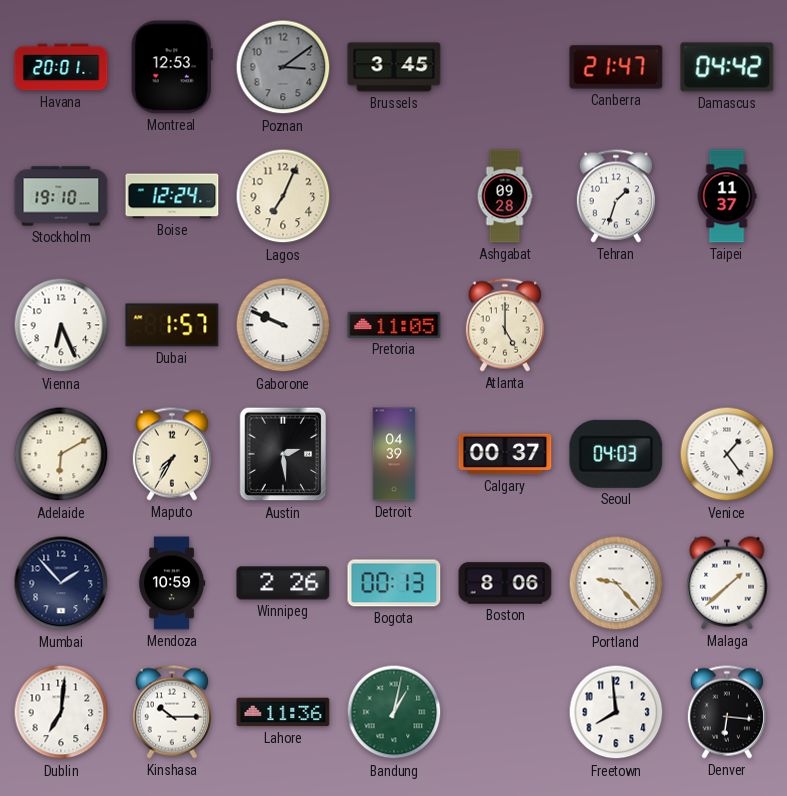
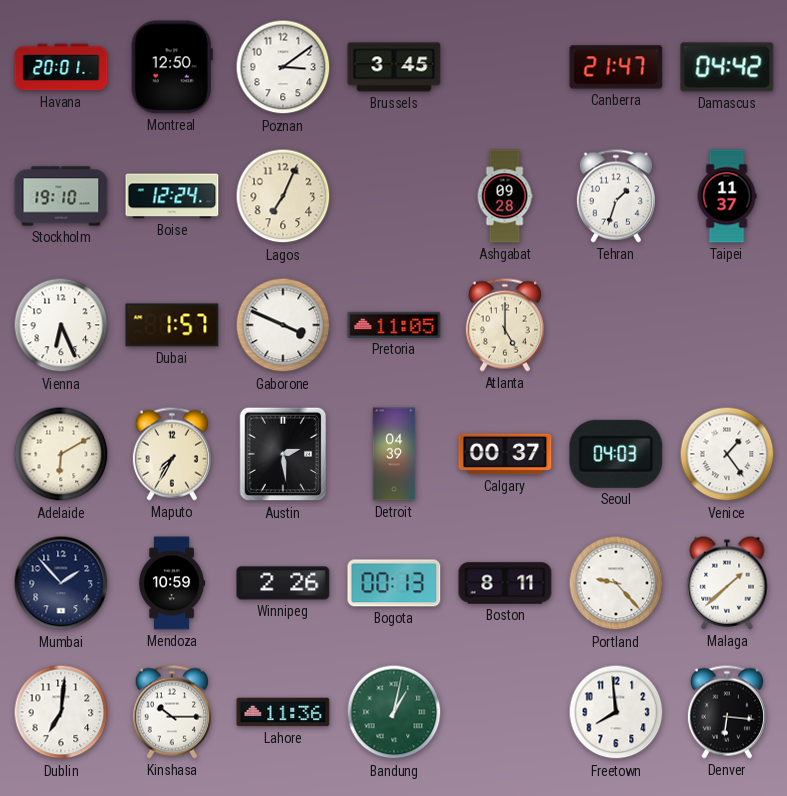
Montreal: 12:53 -> 12:50
Poznan dial: grey -> white
Gaborone: 9:49 -> 3:49
Boston: 8:06 -> 8:11
